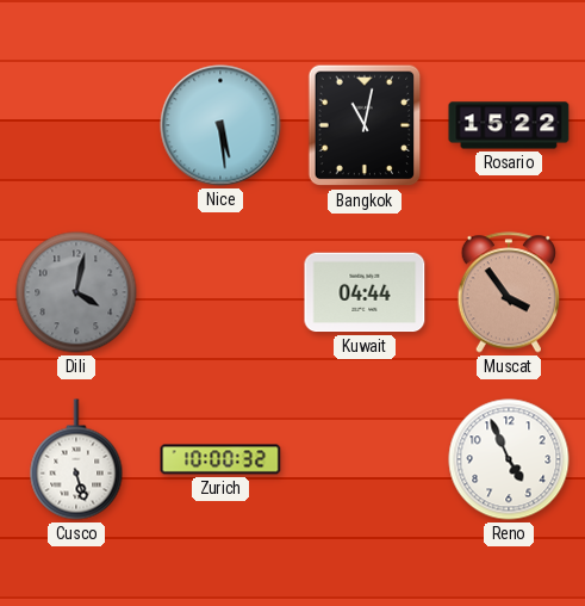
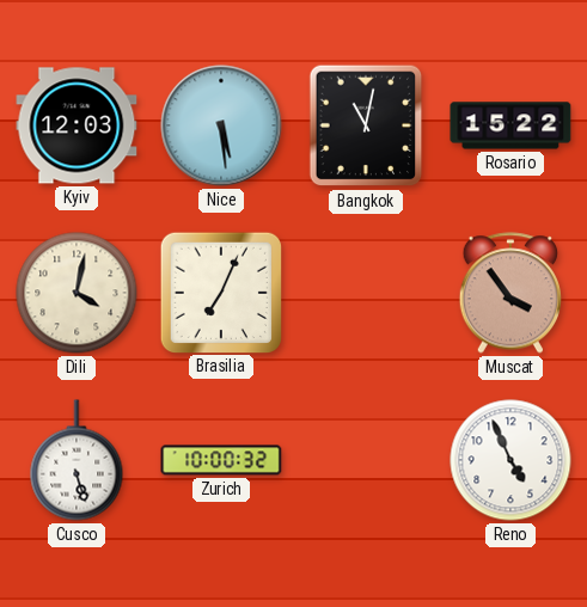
Kyiv: none -> 12:03
Dili dial: grey -> cream
Brasilia: none -> 7:04
Kuwait: 04:44 -> none
